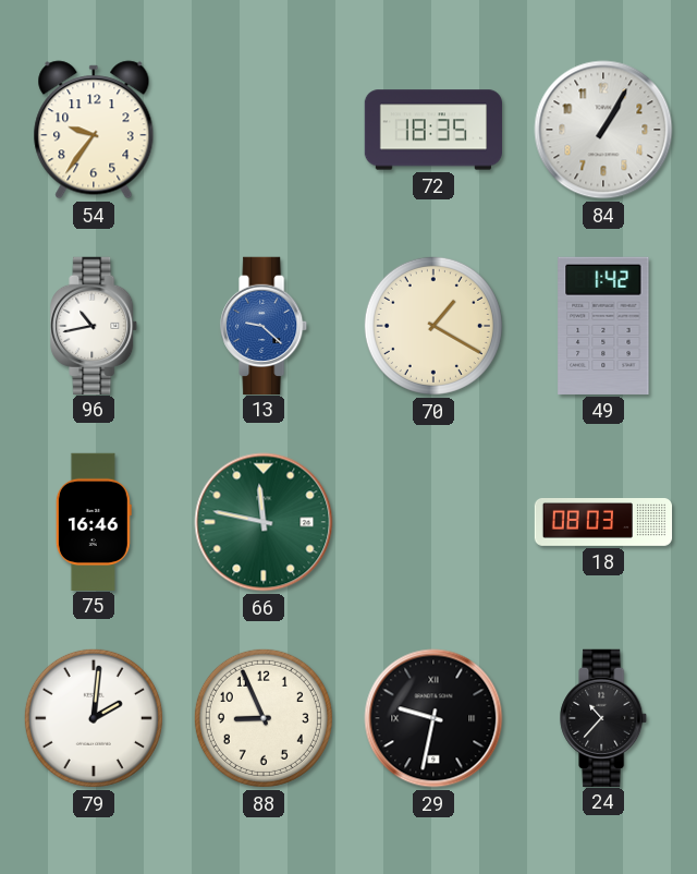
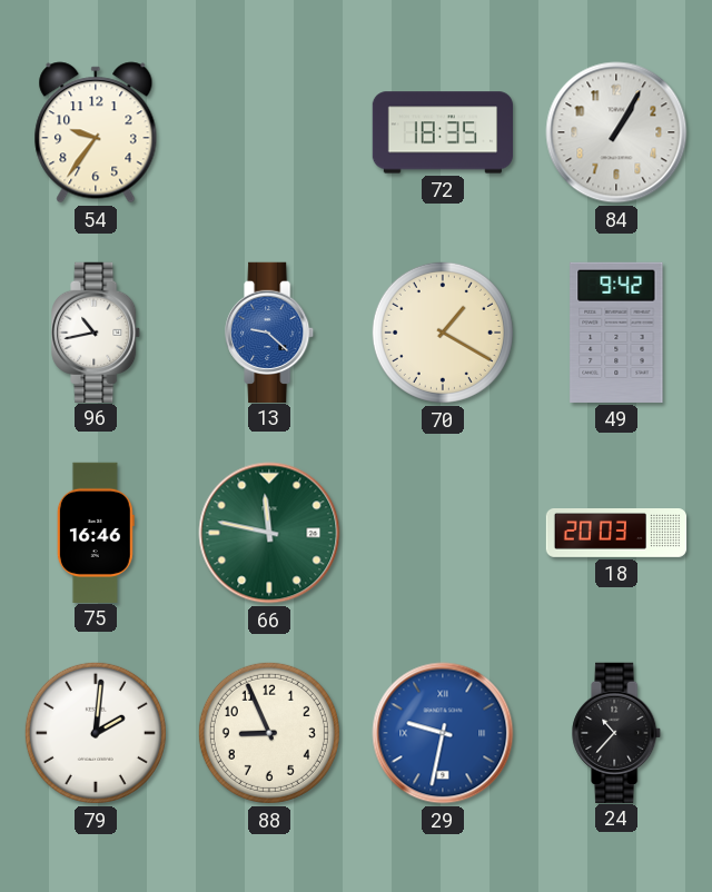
49: 1:42 -> 9:42
18: 08:03 -> 20:03
29 dial: black -> blue
